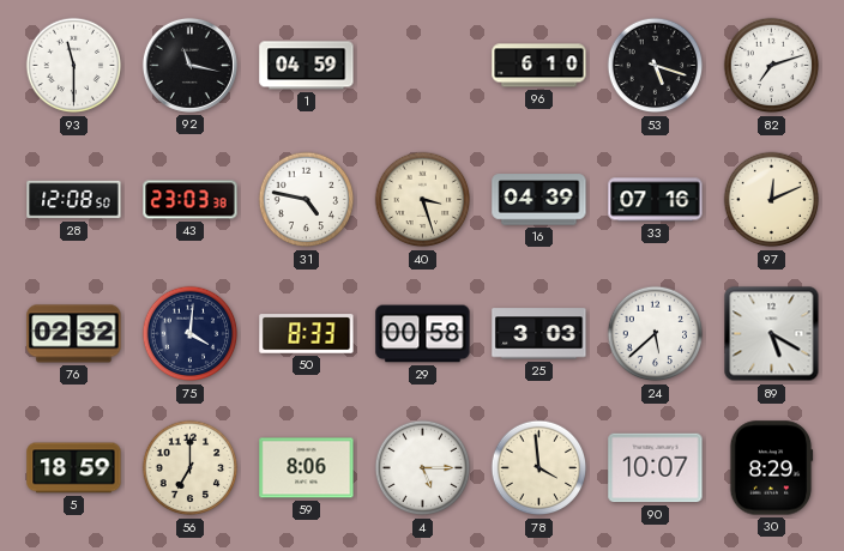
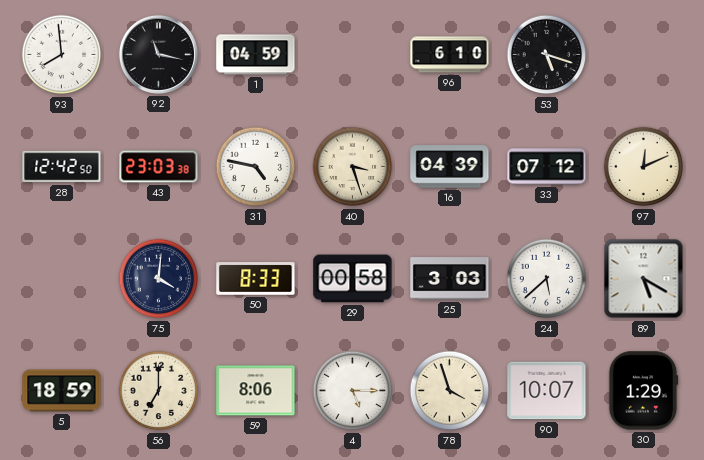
93: 11:30 -> 7:59
82: 7:12 -> none
28: 12:08 -> 12:42
33: 07:16 -> 07:12
76: 02:32 -> none
78: 3:59 -> 3:57
30: 8:29 -> 1:29
